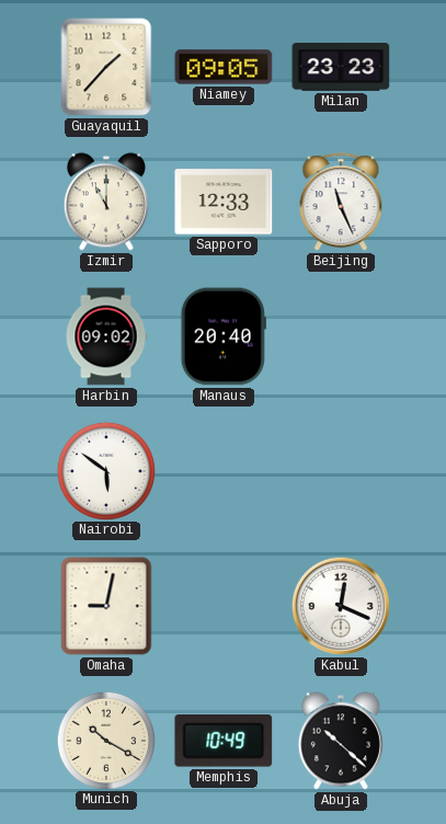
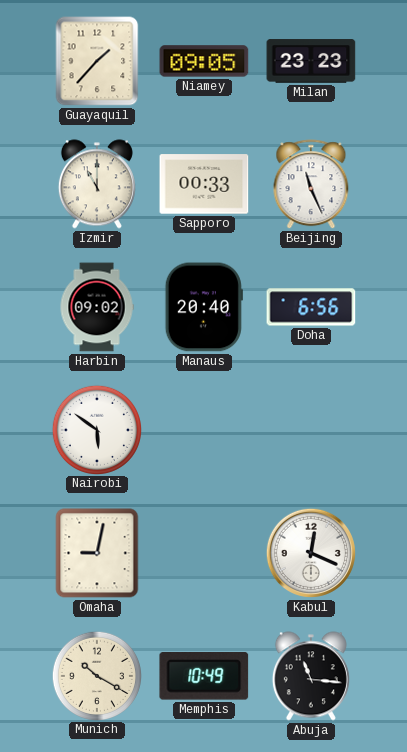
Sapporo: 12:33 -> 00:33
Doha: none -> 6:56
Abuja: 10:22 -> 11:16
